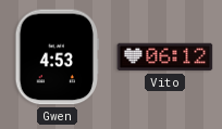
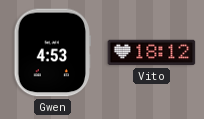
Vito: 06:12 -> 18:12
